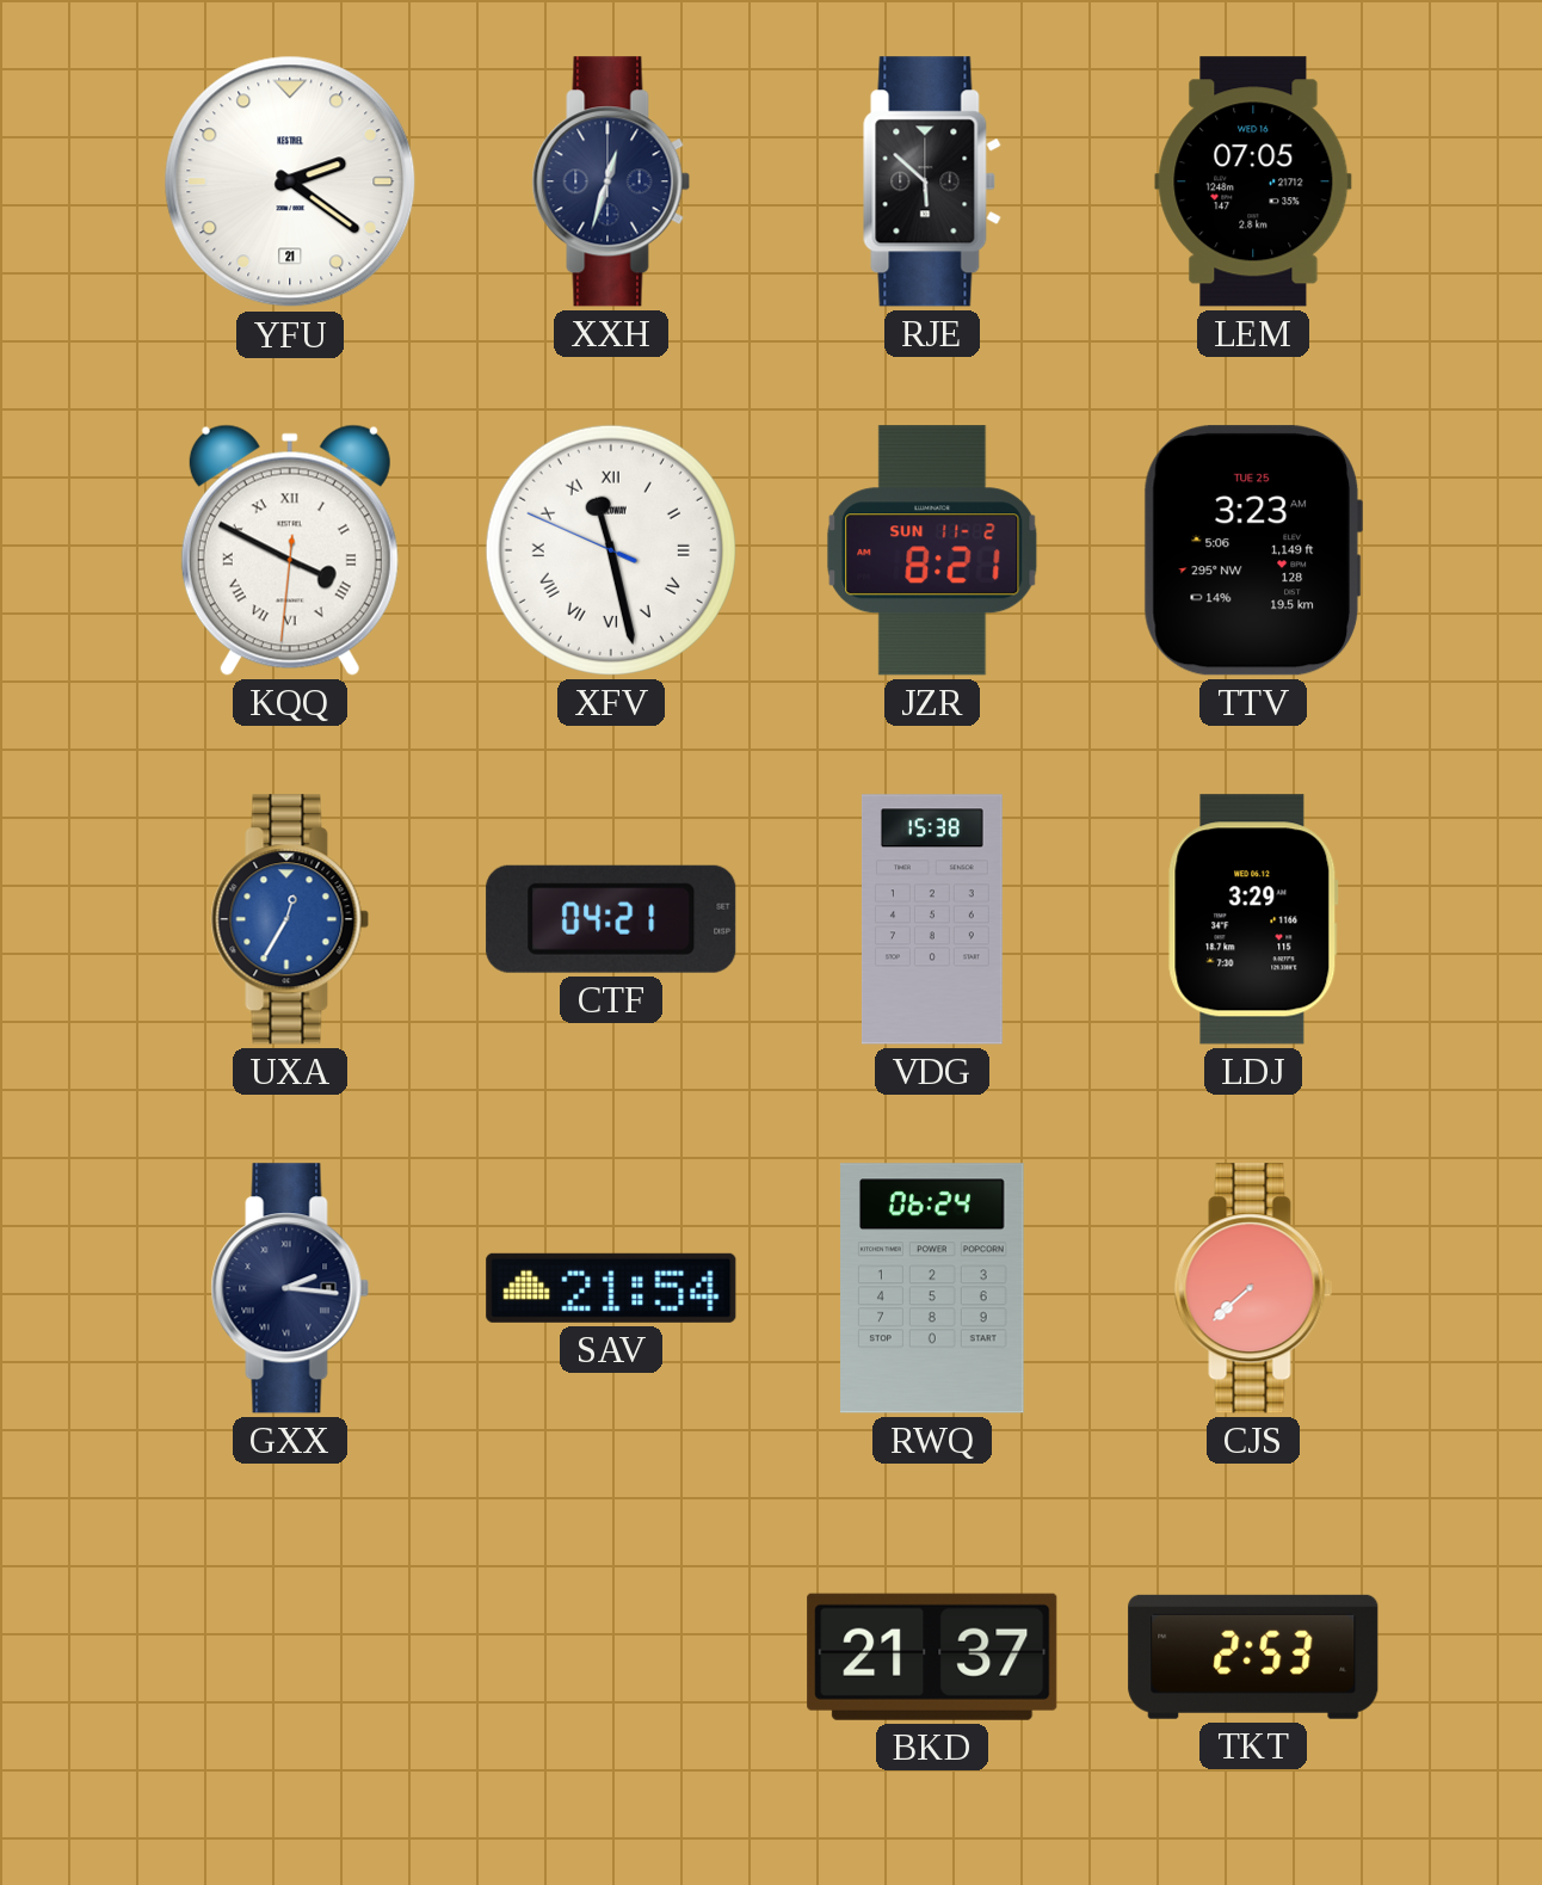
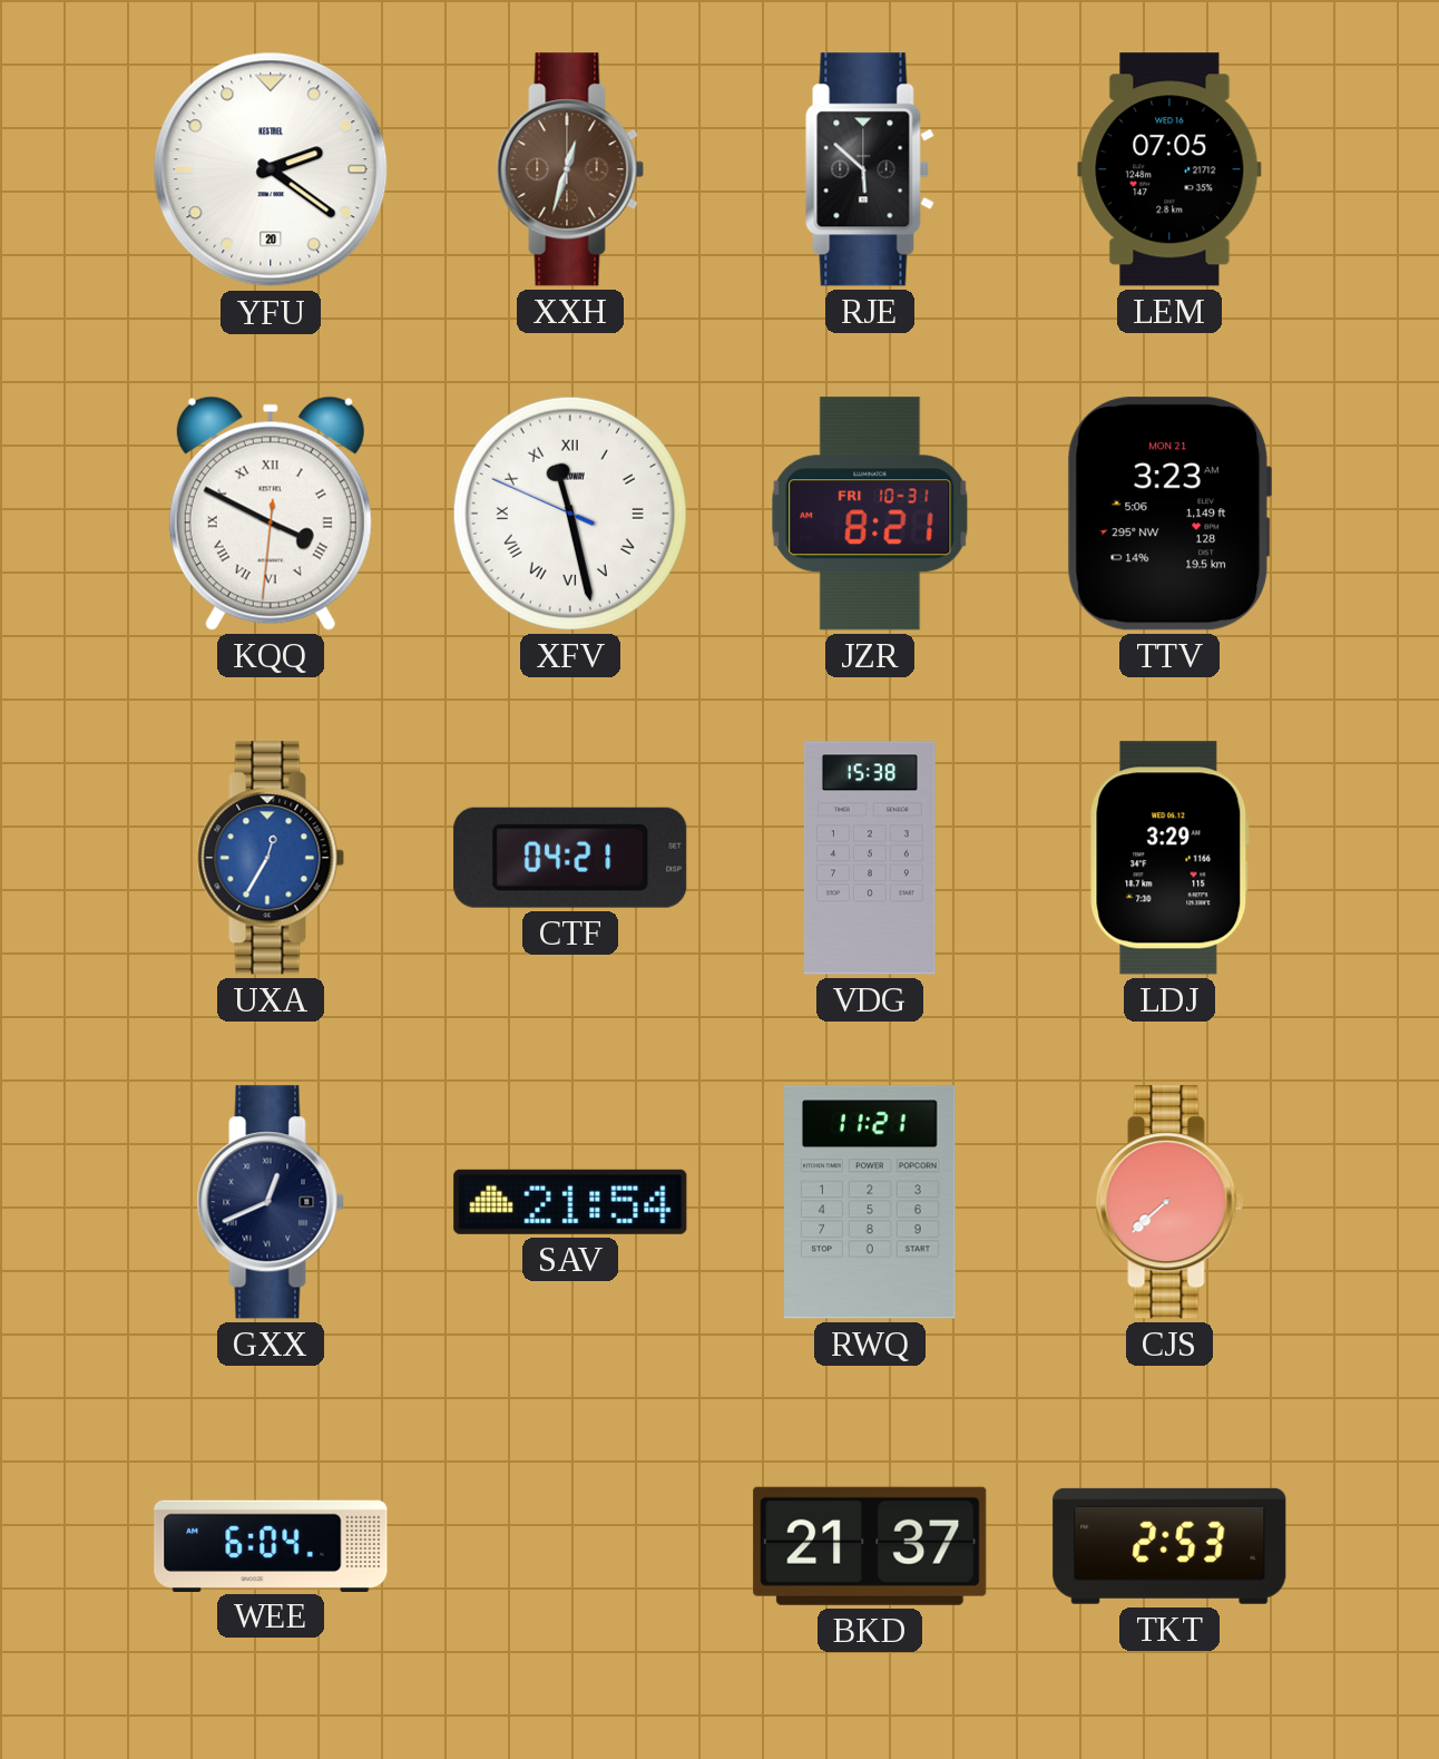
YFU date: 21 -> 20
XXH dial: navy -> brown
JZR date: SUN 11-2 -> FRI 10-31
TTV date: TUE 25 -> MON 21
GXX: 2:16 -> 12:41
RWQ: 06:24 -> 11:21
WEE: none -> 6:04
